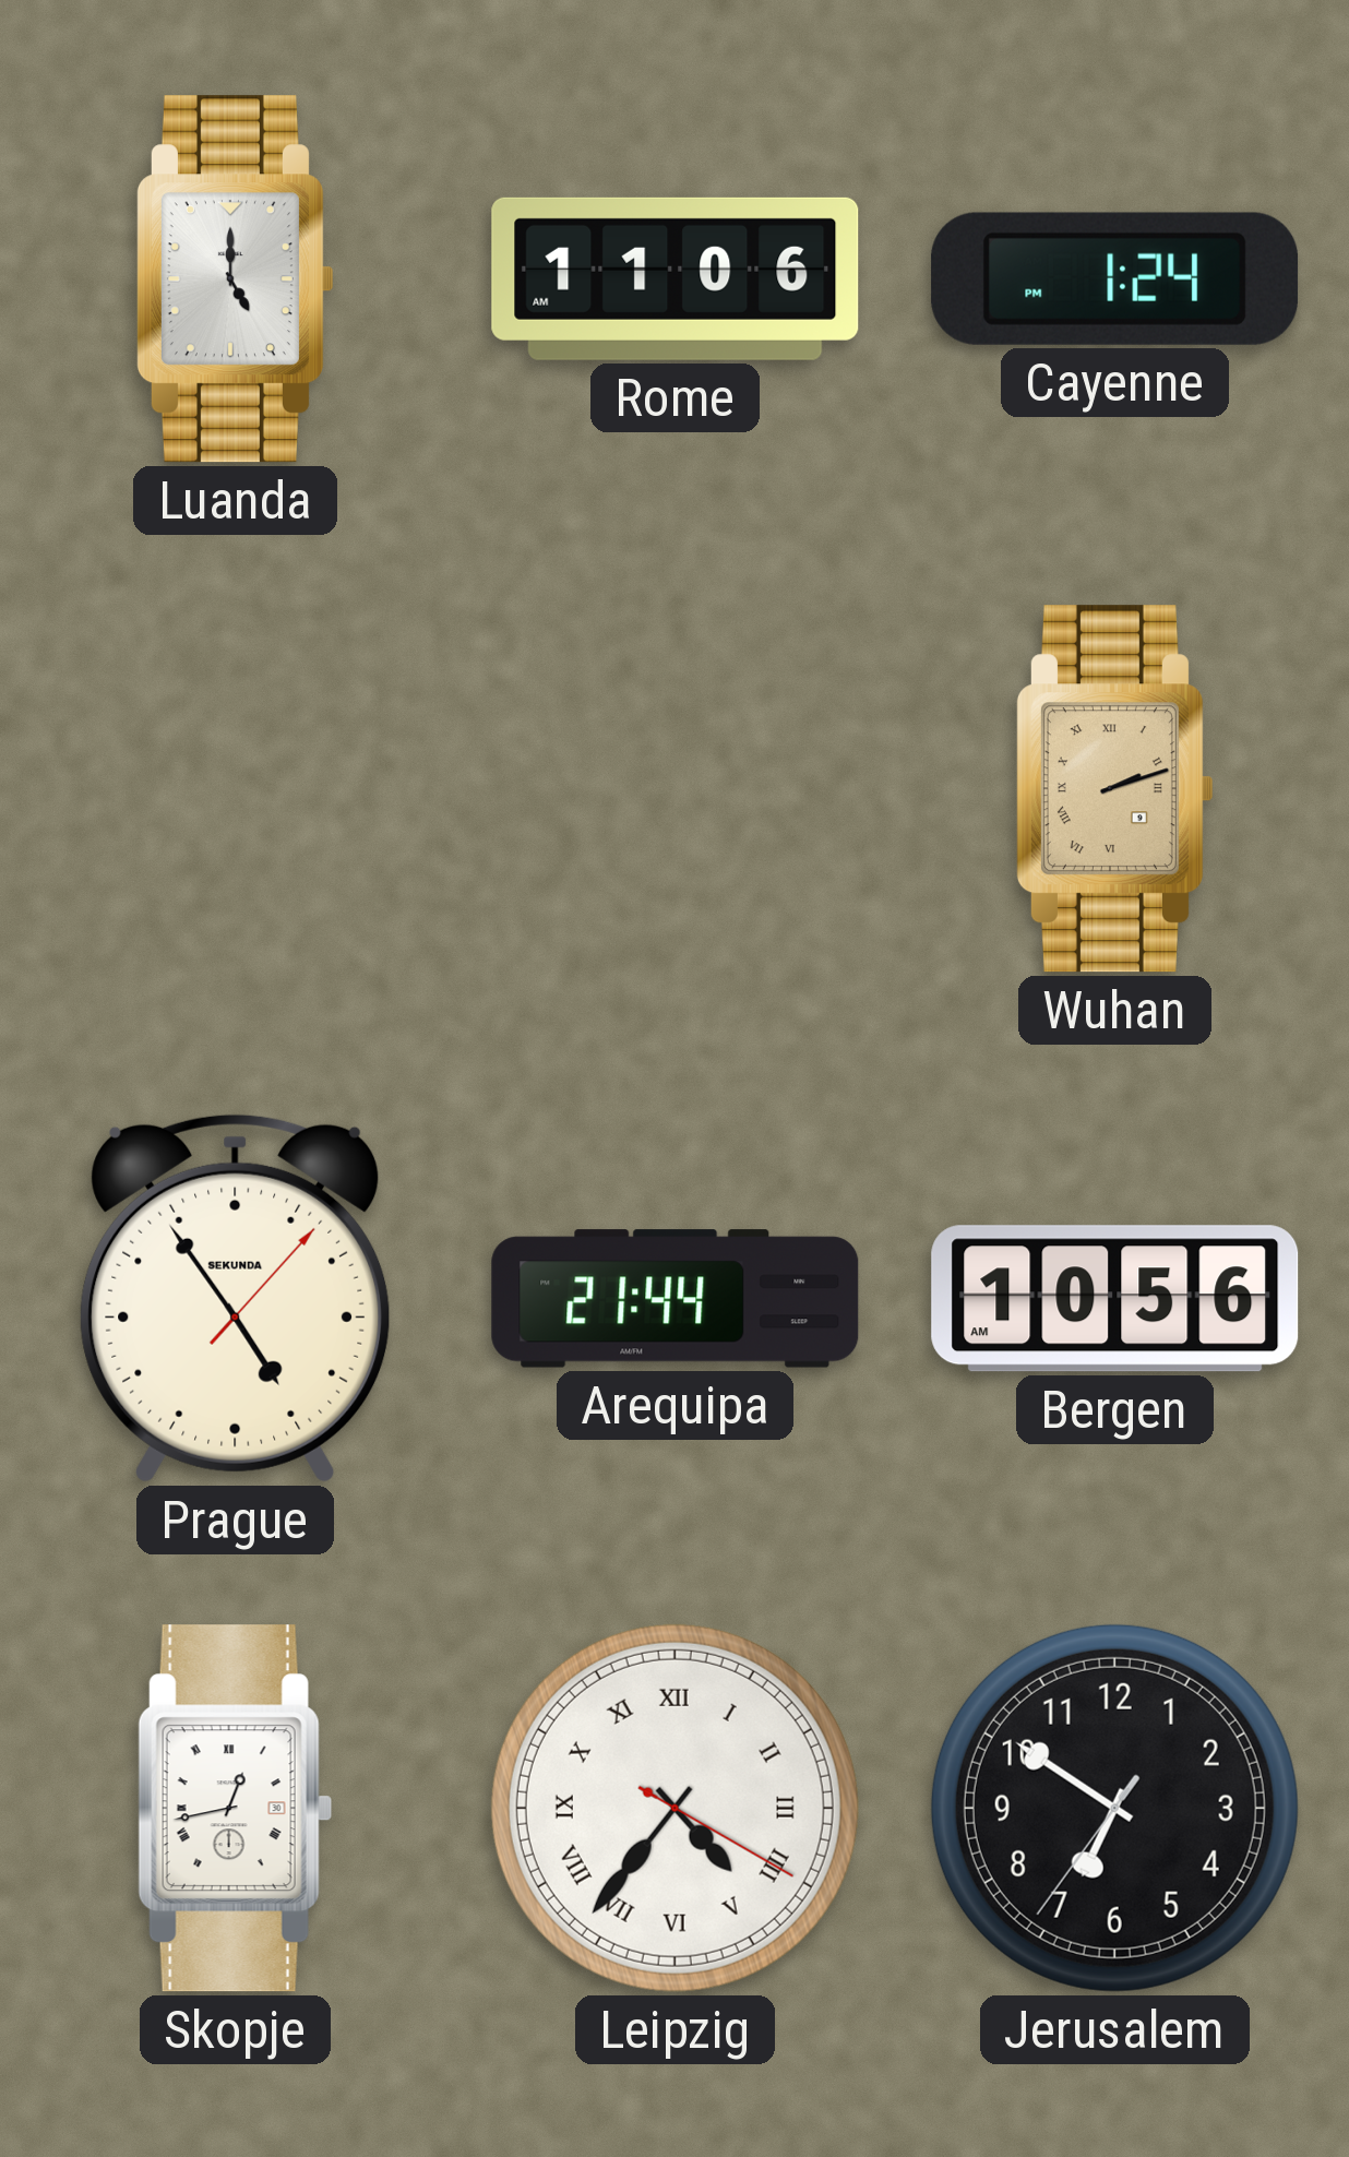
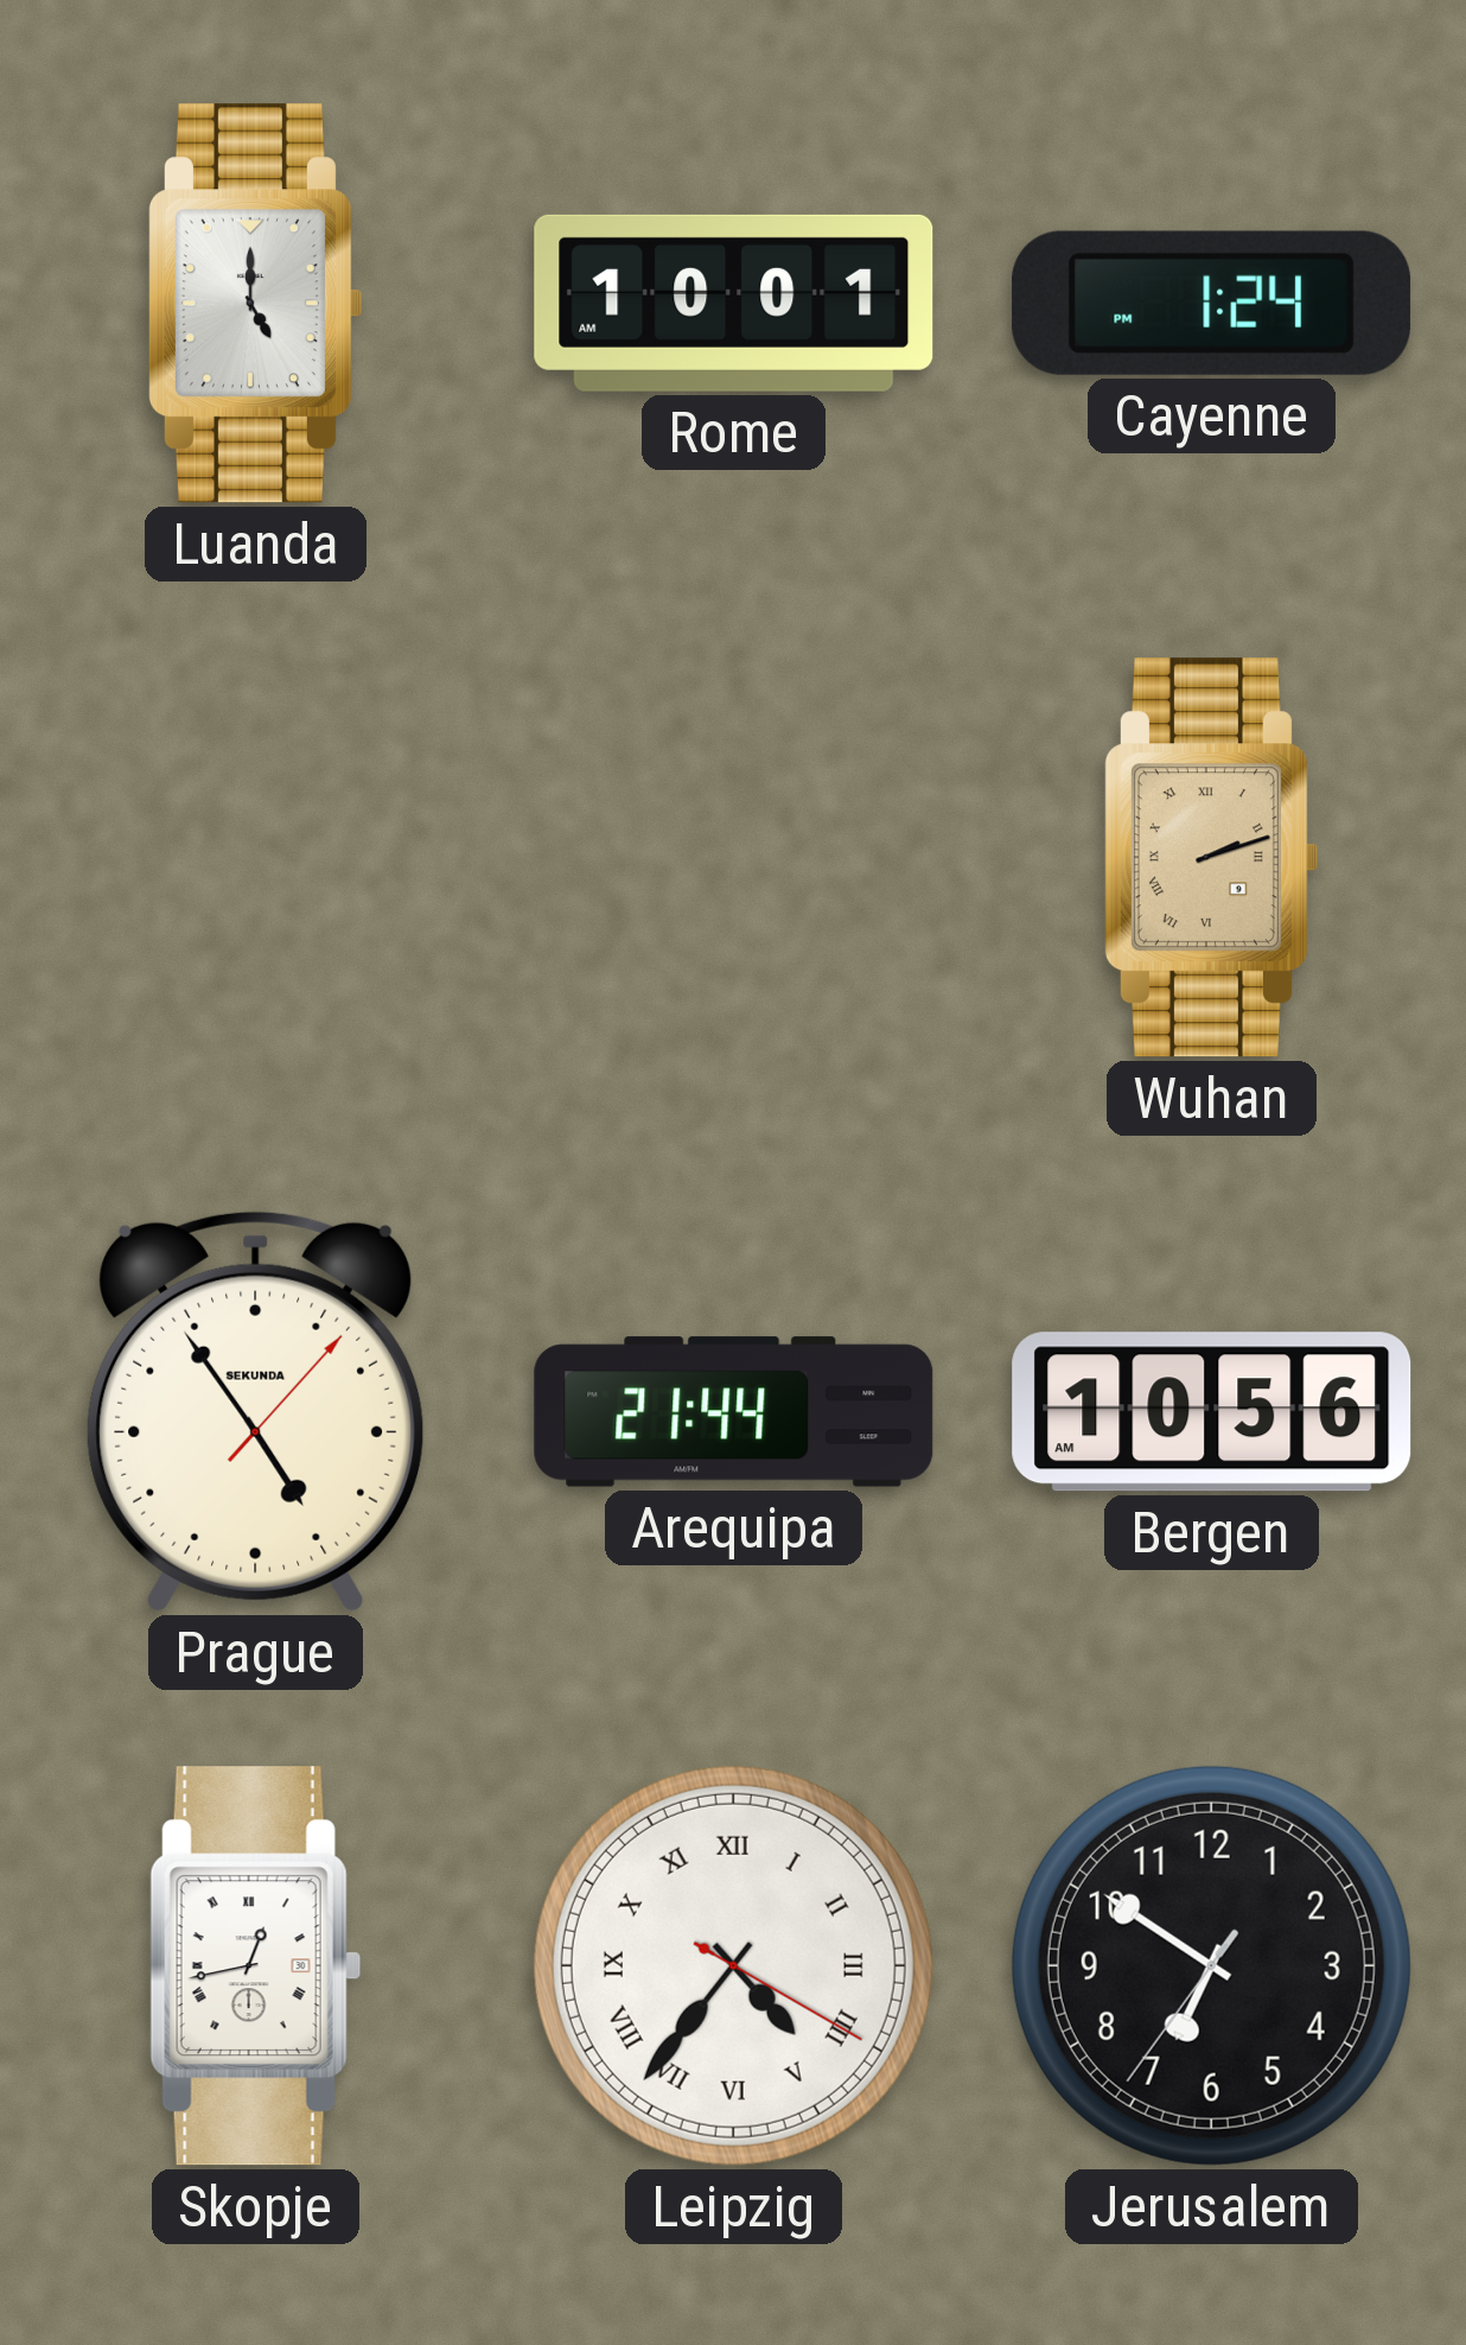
Rome: 11:06 -> 10:01
